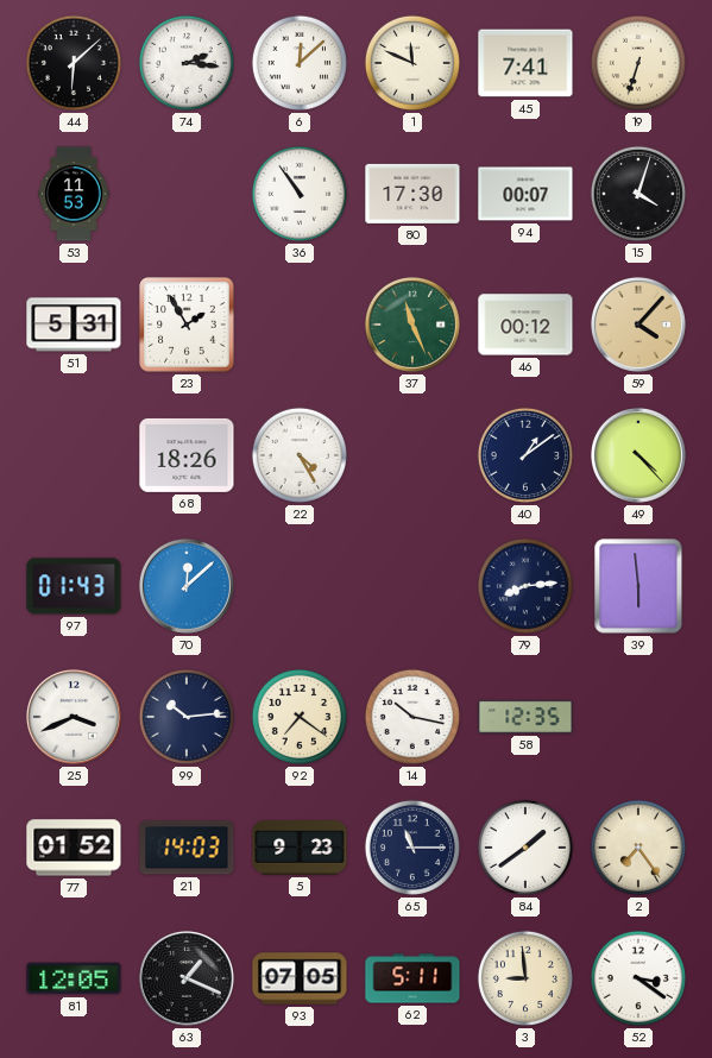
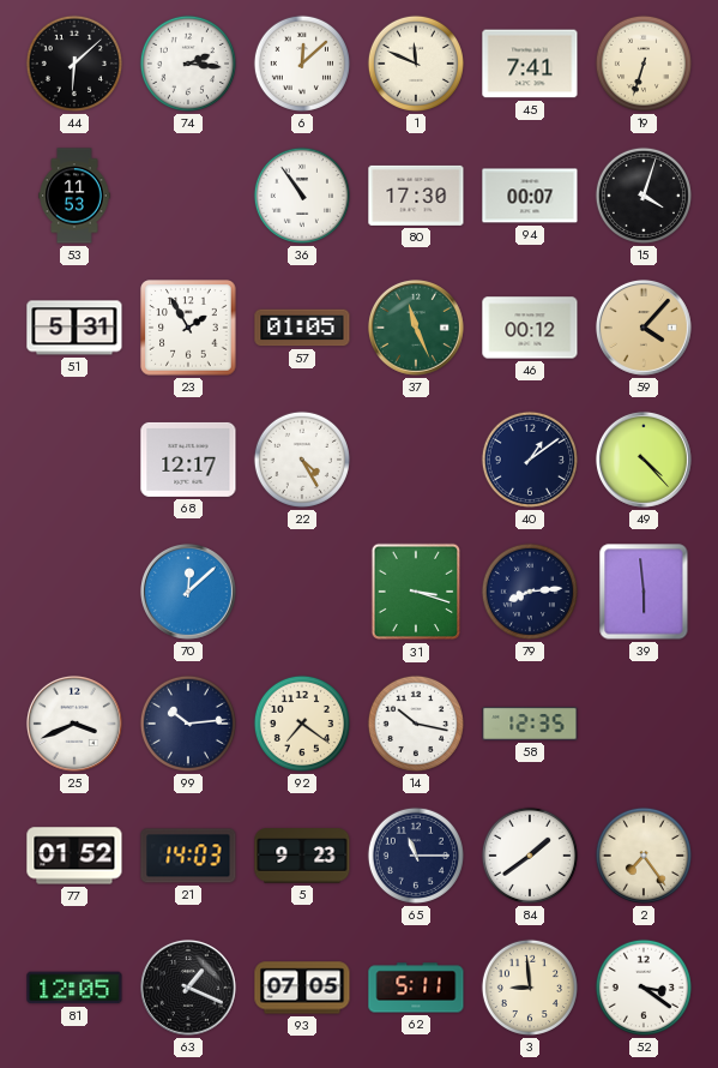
57: none -> 01:05
68: 18:26 -> 12:17
97: 01:43 -> none
31: none -> 3:18
